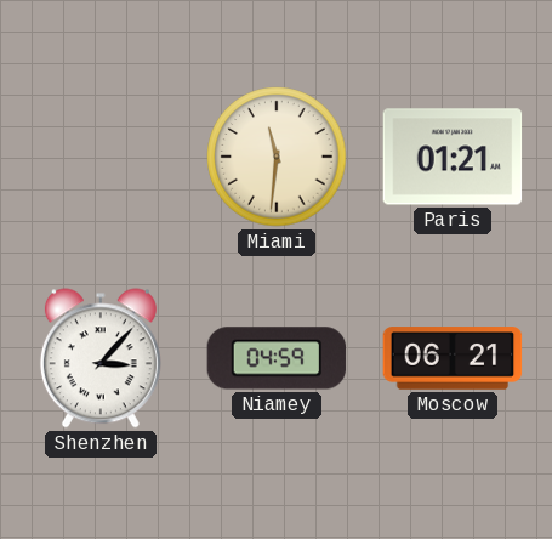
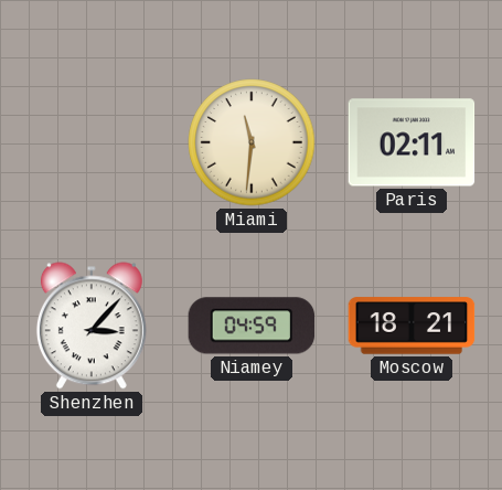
Paris: 01:21 -> 02:11
Moscow: 06:21 -> 18:21
